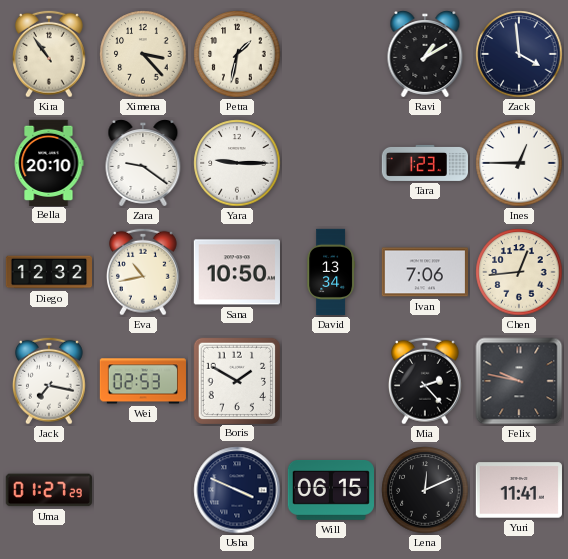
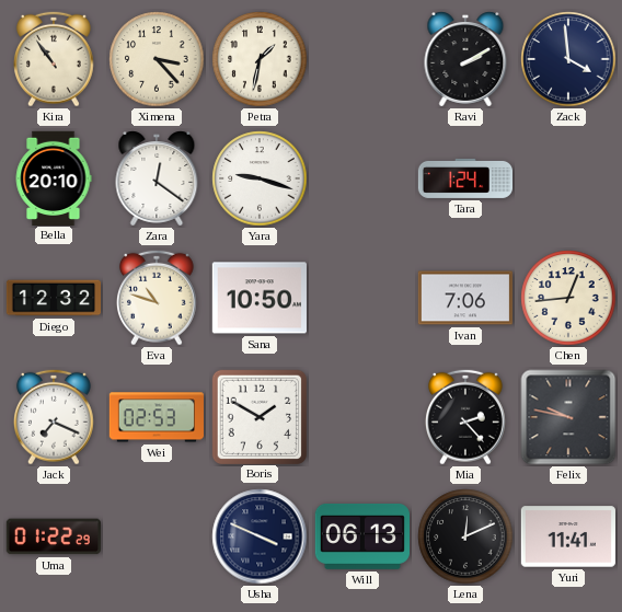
Ravi: 1:10 -> 2:10
Zara: 9:21 -> 12:21
Yara: 9:15 -> 9:18
Tara: 1:23 -> 1:24
Ines: 12:45 -> none
Eva: 10:43 -> 10:48
David: 13:34 -> none
Jack: 7:17 -> 7:19
Uma: 01:27 -> 01:22
Will: 06:15 -> 06:13
